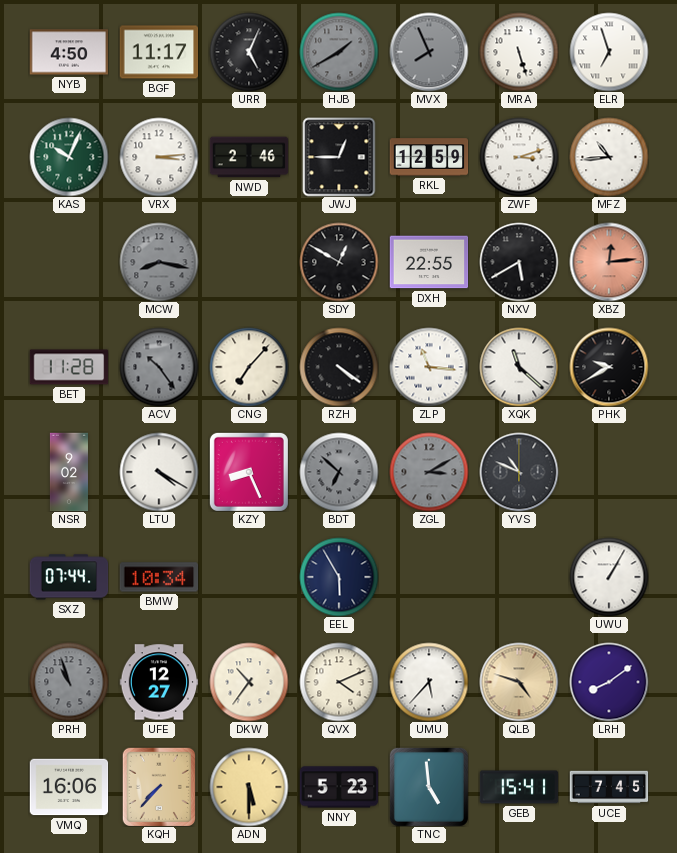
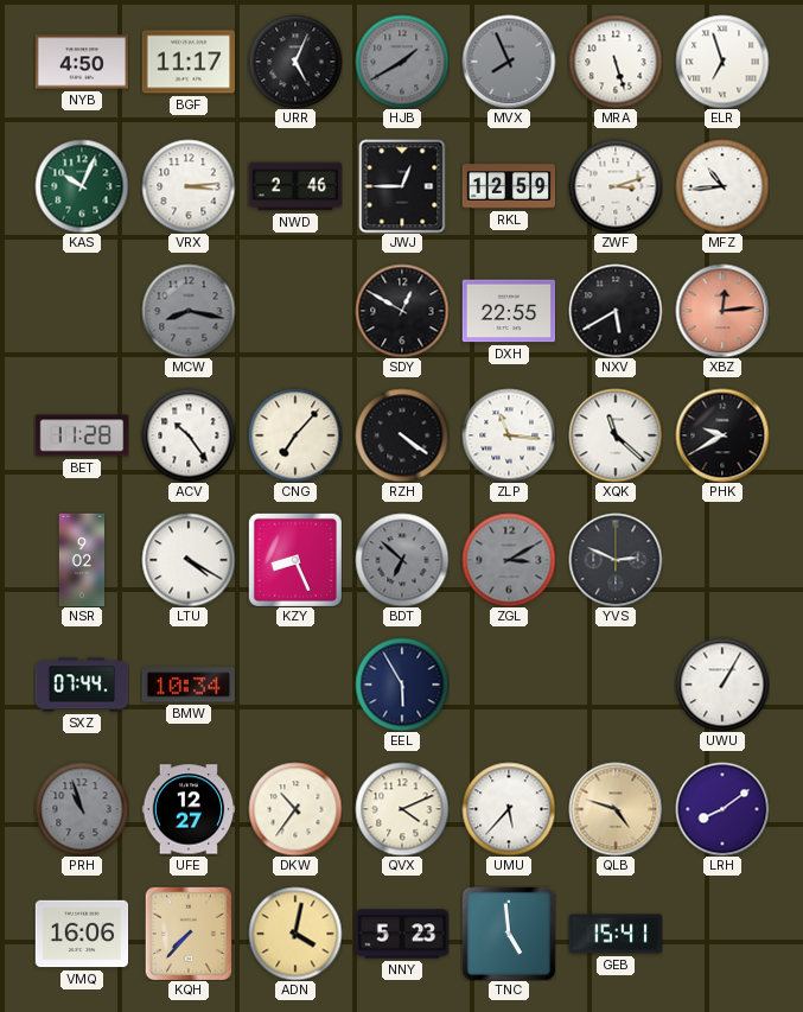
ACV dial: grey -> white
YVS: 10:49 -> 2:49
ADN: 5:30 -> 4:02
UCE: 7:45 -> none
